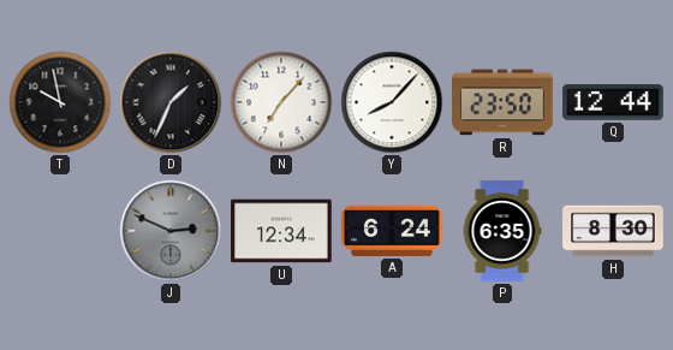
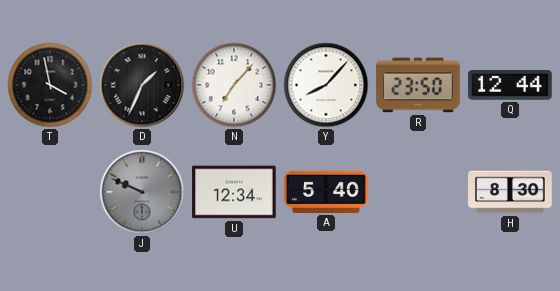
T: 9:58 -> 3:58
J: 2:49 -> 9:49
A: 6:24 -> 5:40
P: 6:35 -> none
